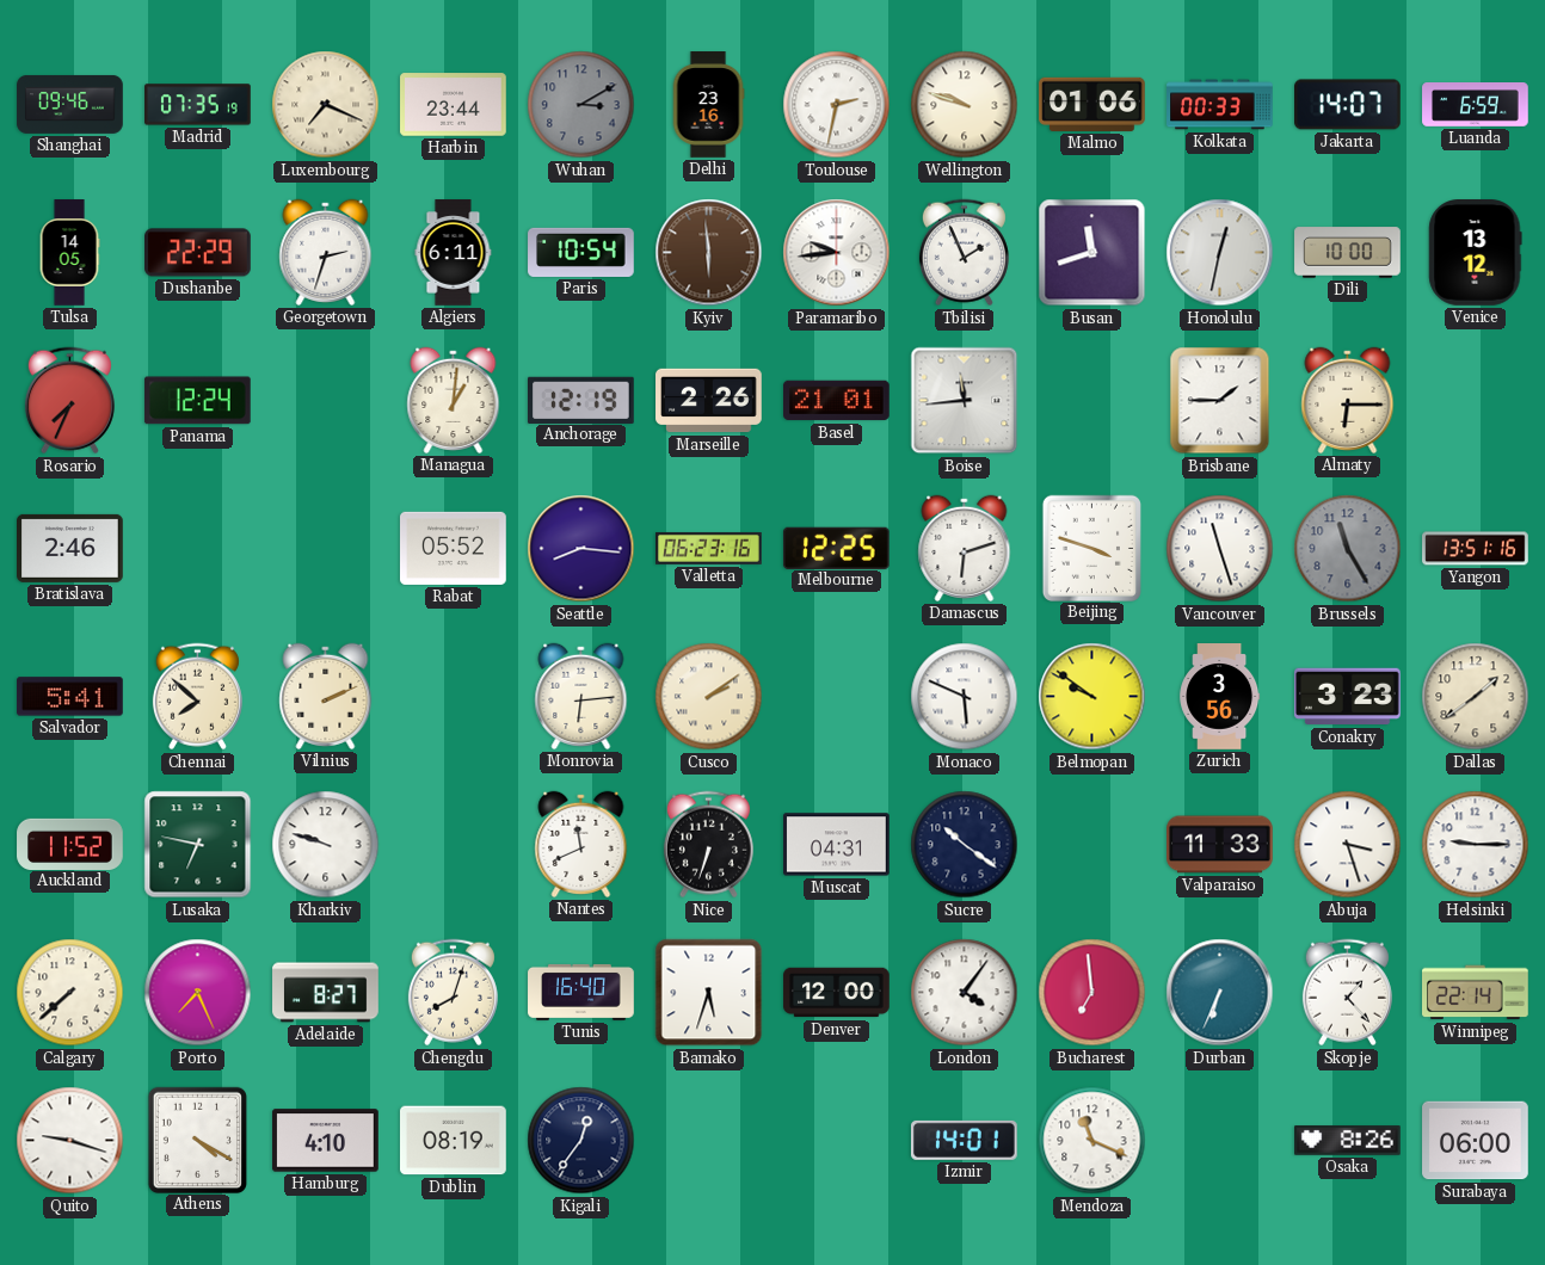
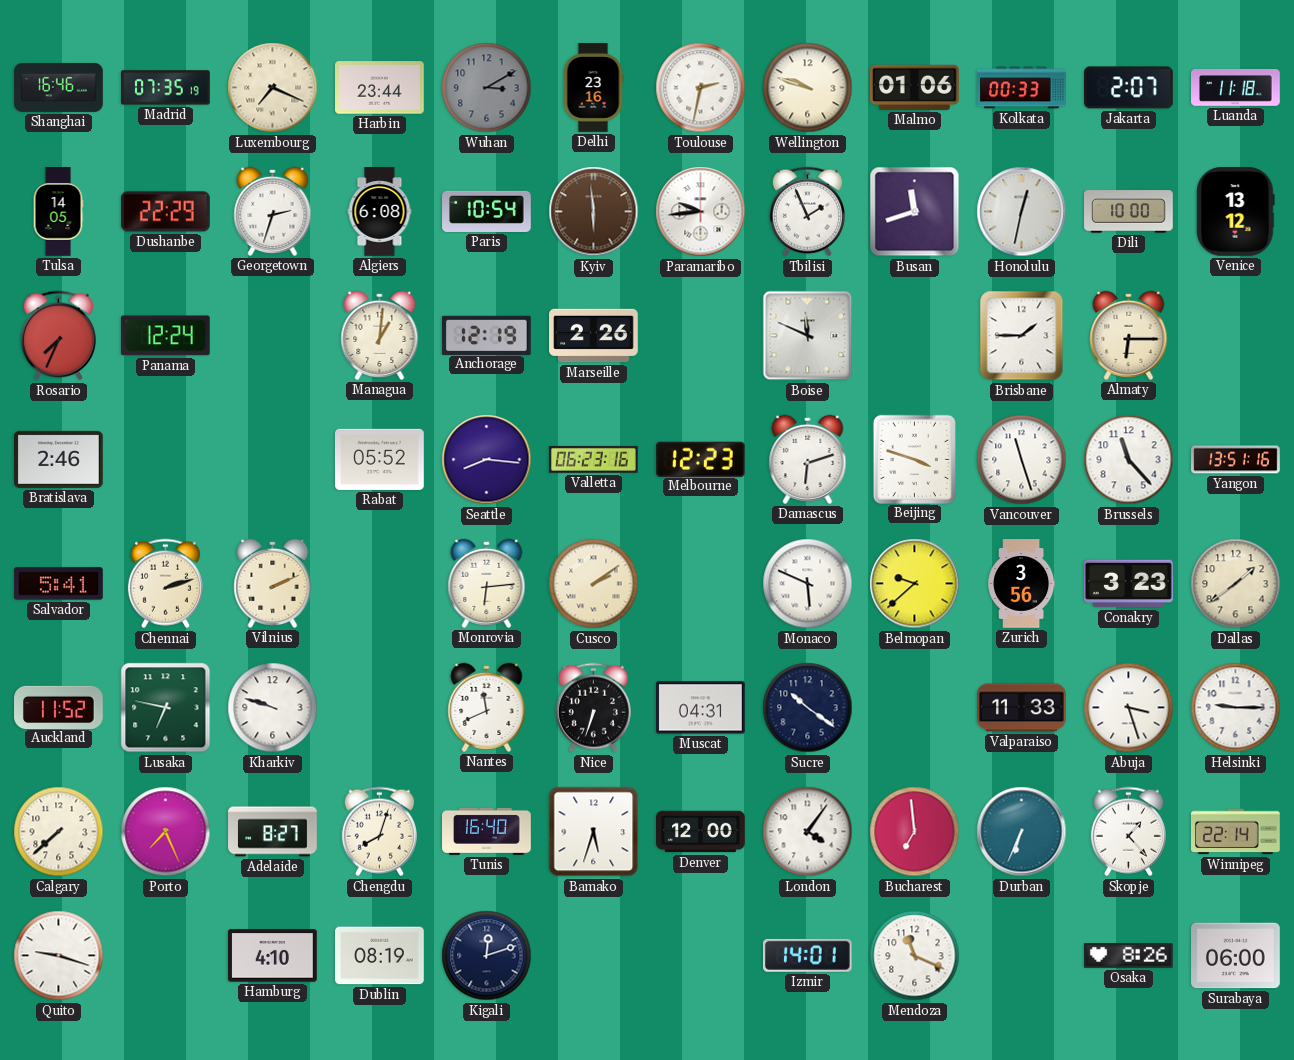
Shanghai: 09:46 -> 16:46
Jakarta: 14:07 -> 2:07
Luanda: 6:59 -> 11:18
Algiers: 6:11 -> 6:08
Basel: 21:01 -> none
Boise: 11:44 -> 11:49
Melbourne: 12:25 -> 12:23
Brussels: 11:25 -> 11:23
Brussels dial: grey -> white
Chennai: 7:52 -> 2:12
Belmopan: 9:51 -> 9:38
Athens: 4:20 -> none
Kigali: 12:36 -> 12:12
